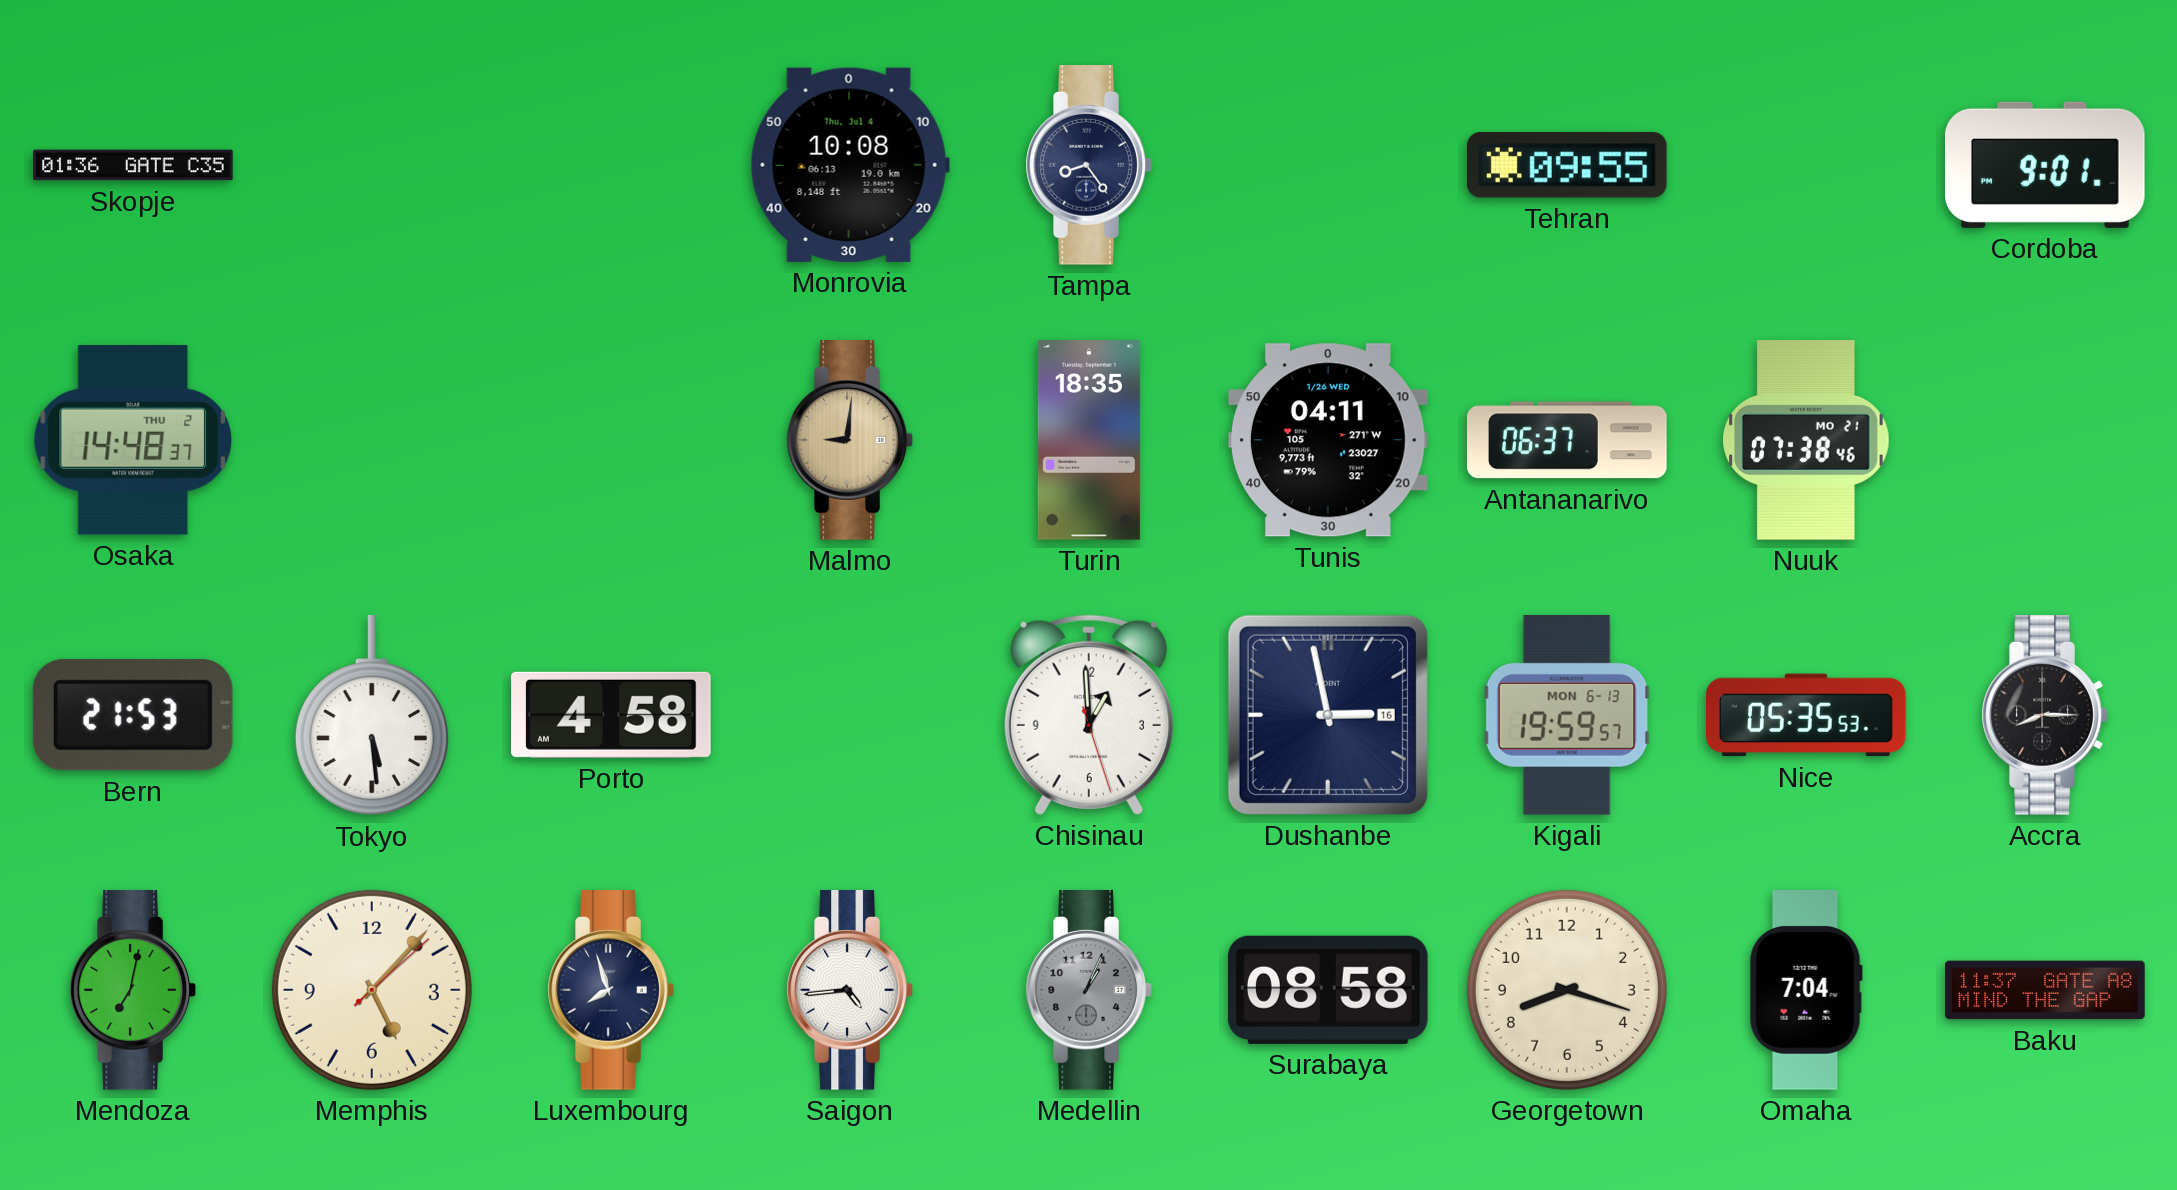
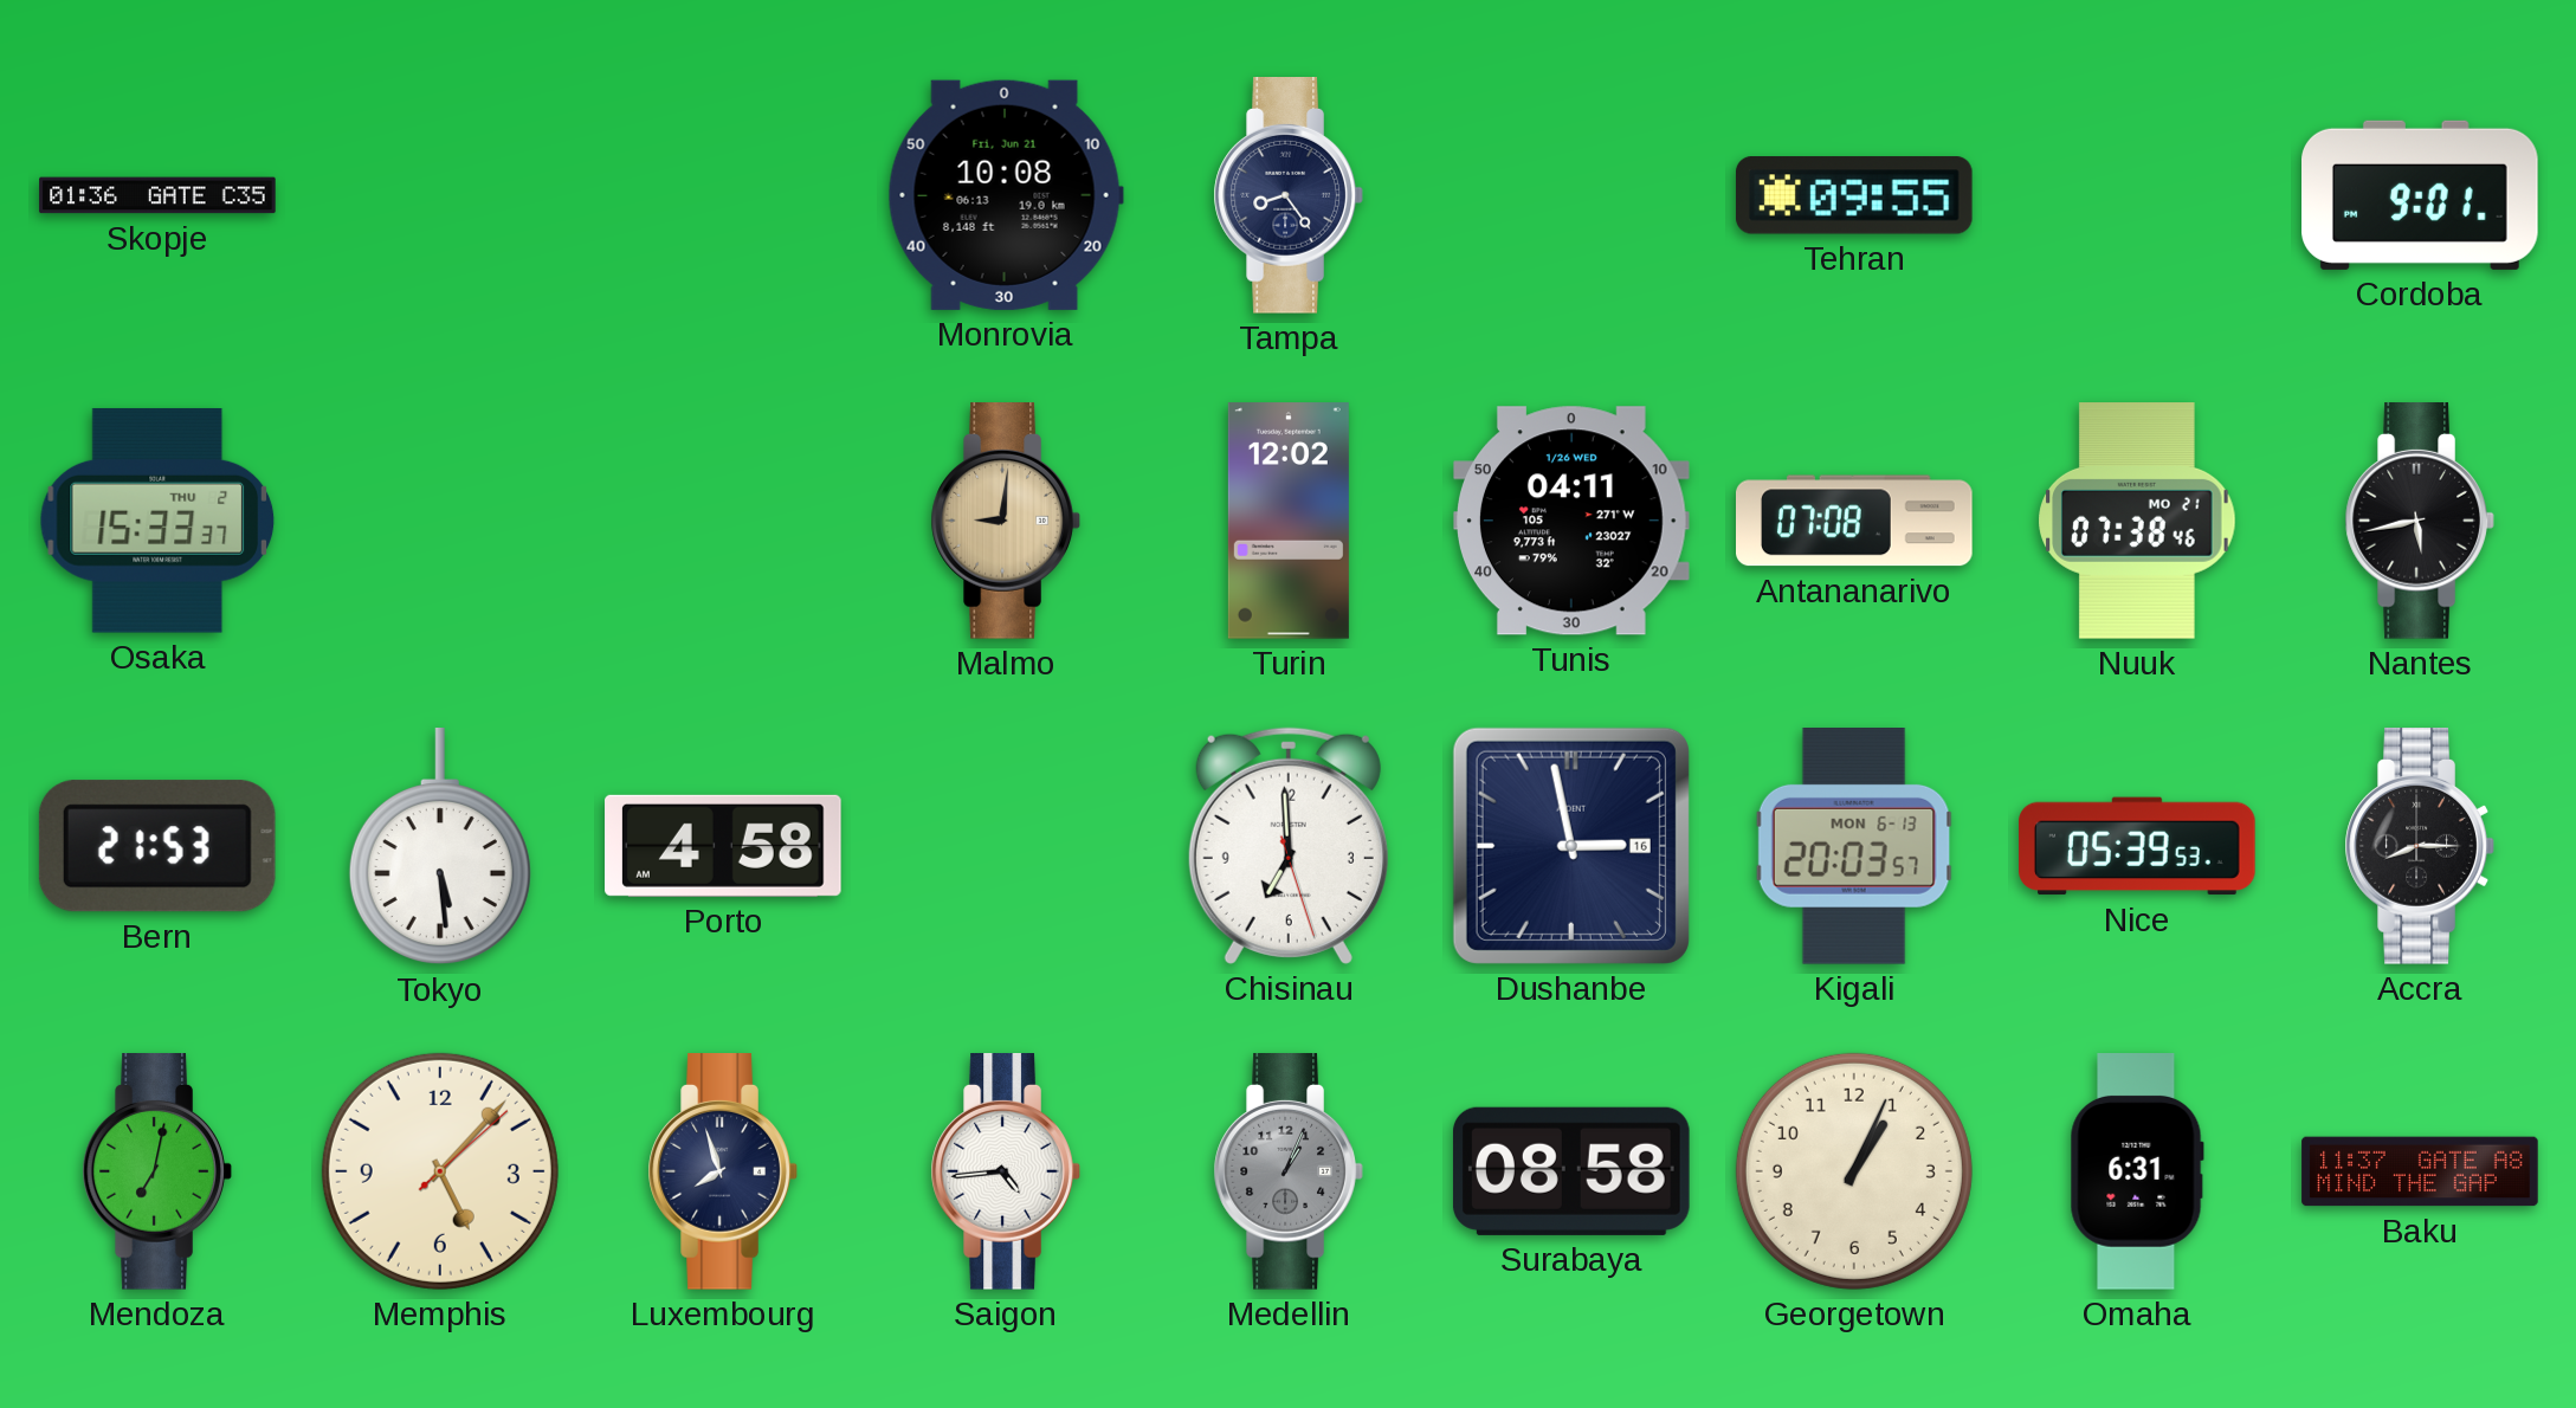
Monrovia date: Thu, Jul 4 -> Fri, Jun 21
Osaka: 14:48 -> 15:33
Turin: 18:35 -> 12:02
Antananarivo: 06:37 -> 07:08
Nantes: none -> 5:43
Chisinau: 12:59 -> 6:59
Kigali: 19:59 -> 20:03
Nice: 05:35 -> 05:39
Georgetown: 8:18 -> 1:04
Omaha: 7:04 -> 6:31
